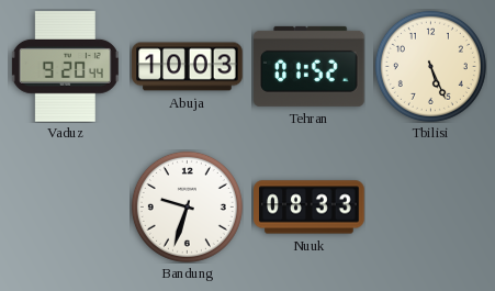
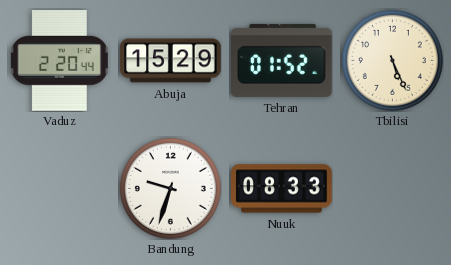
Vaduz: 9:20 -> 2:20
Abuja: 10:03 -> 15:29
